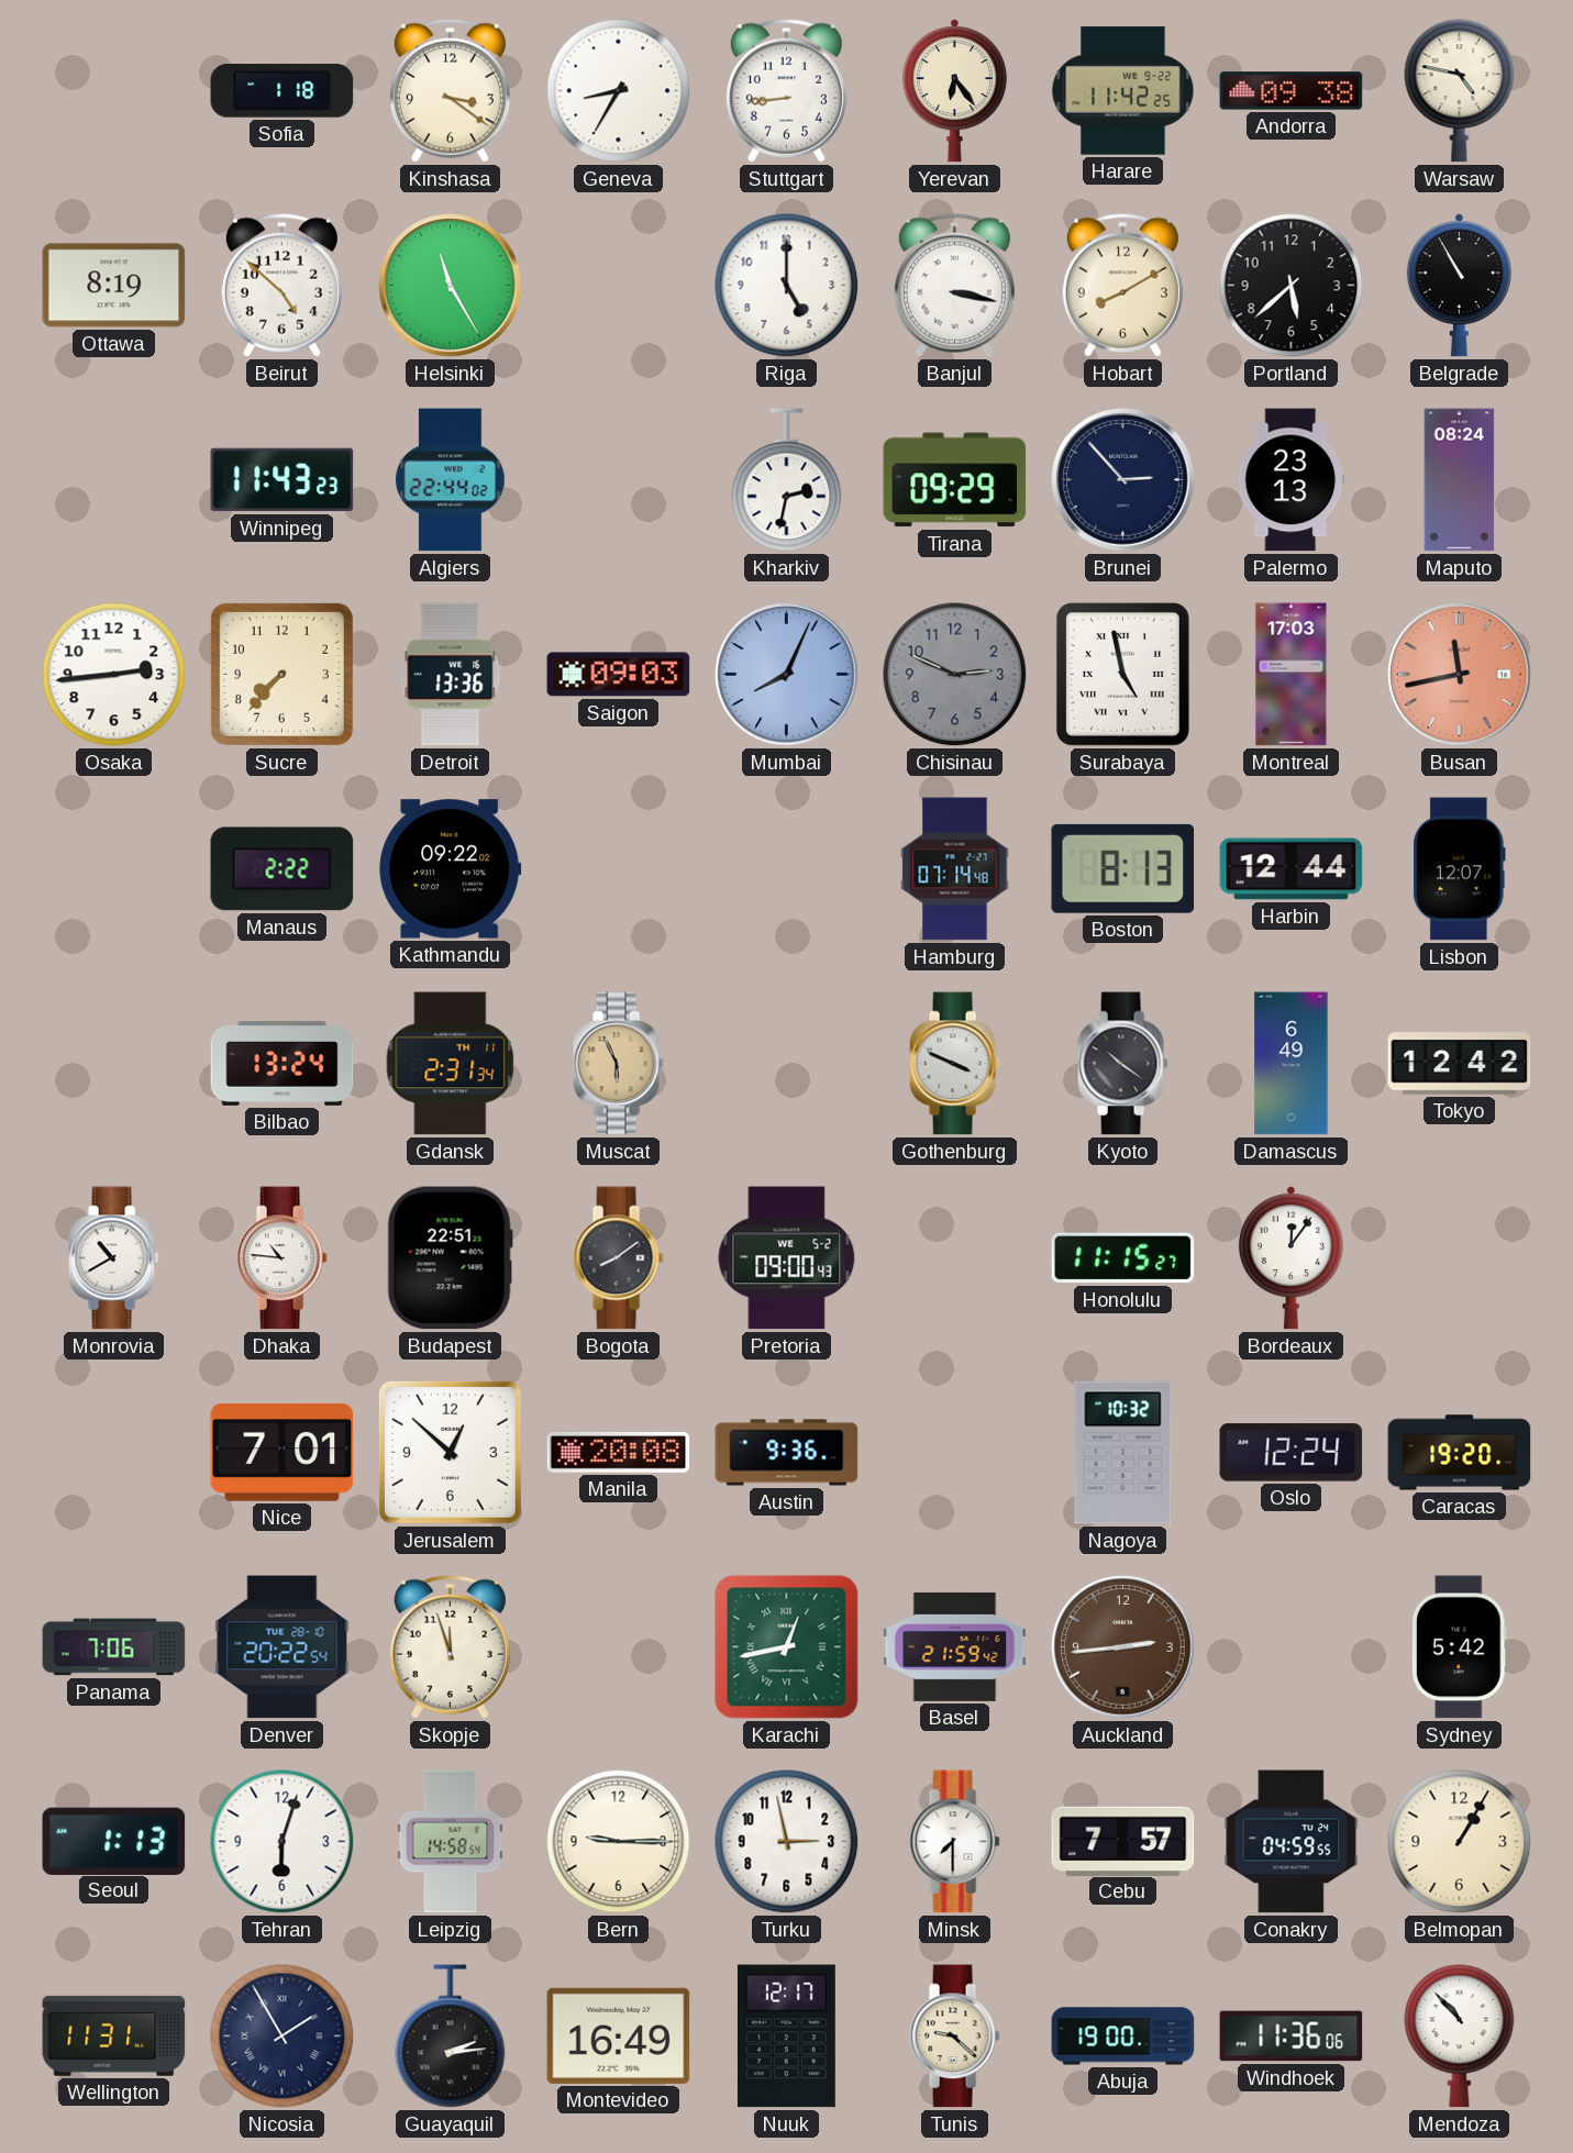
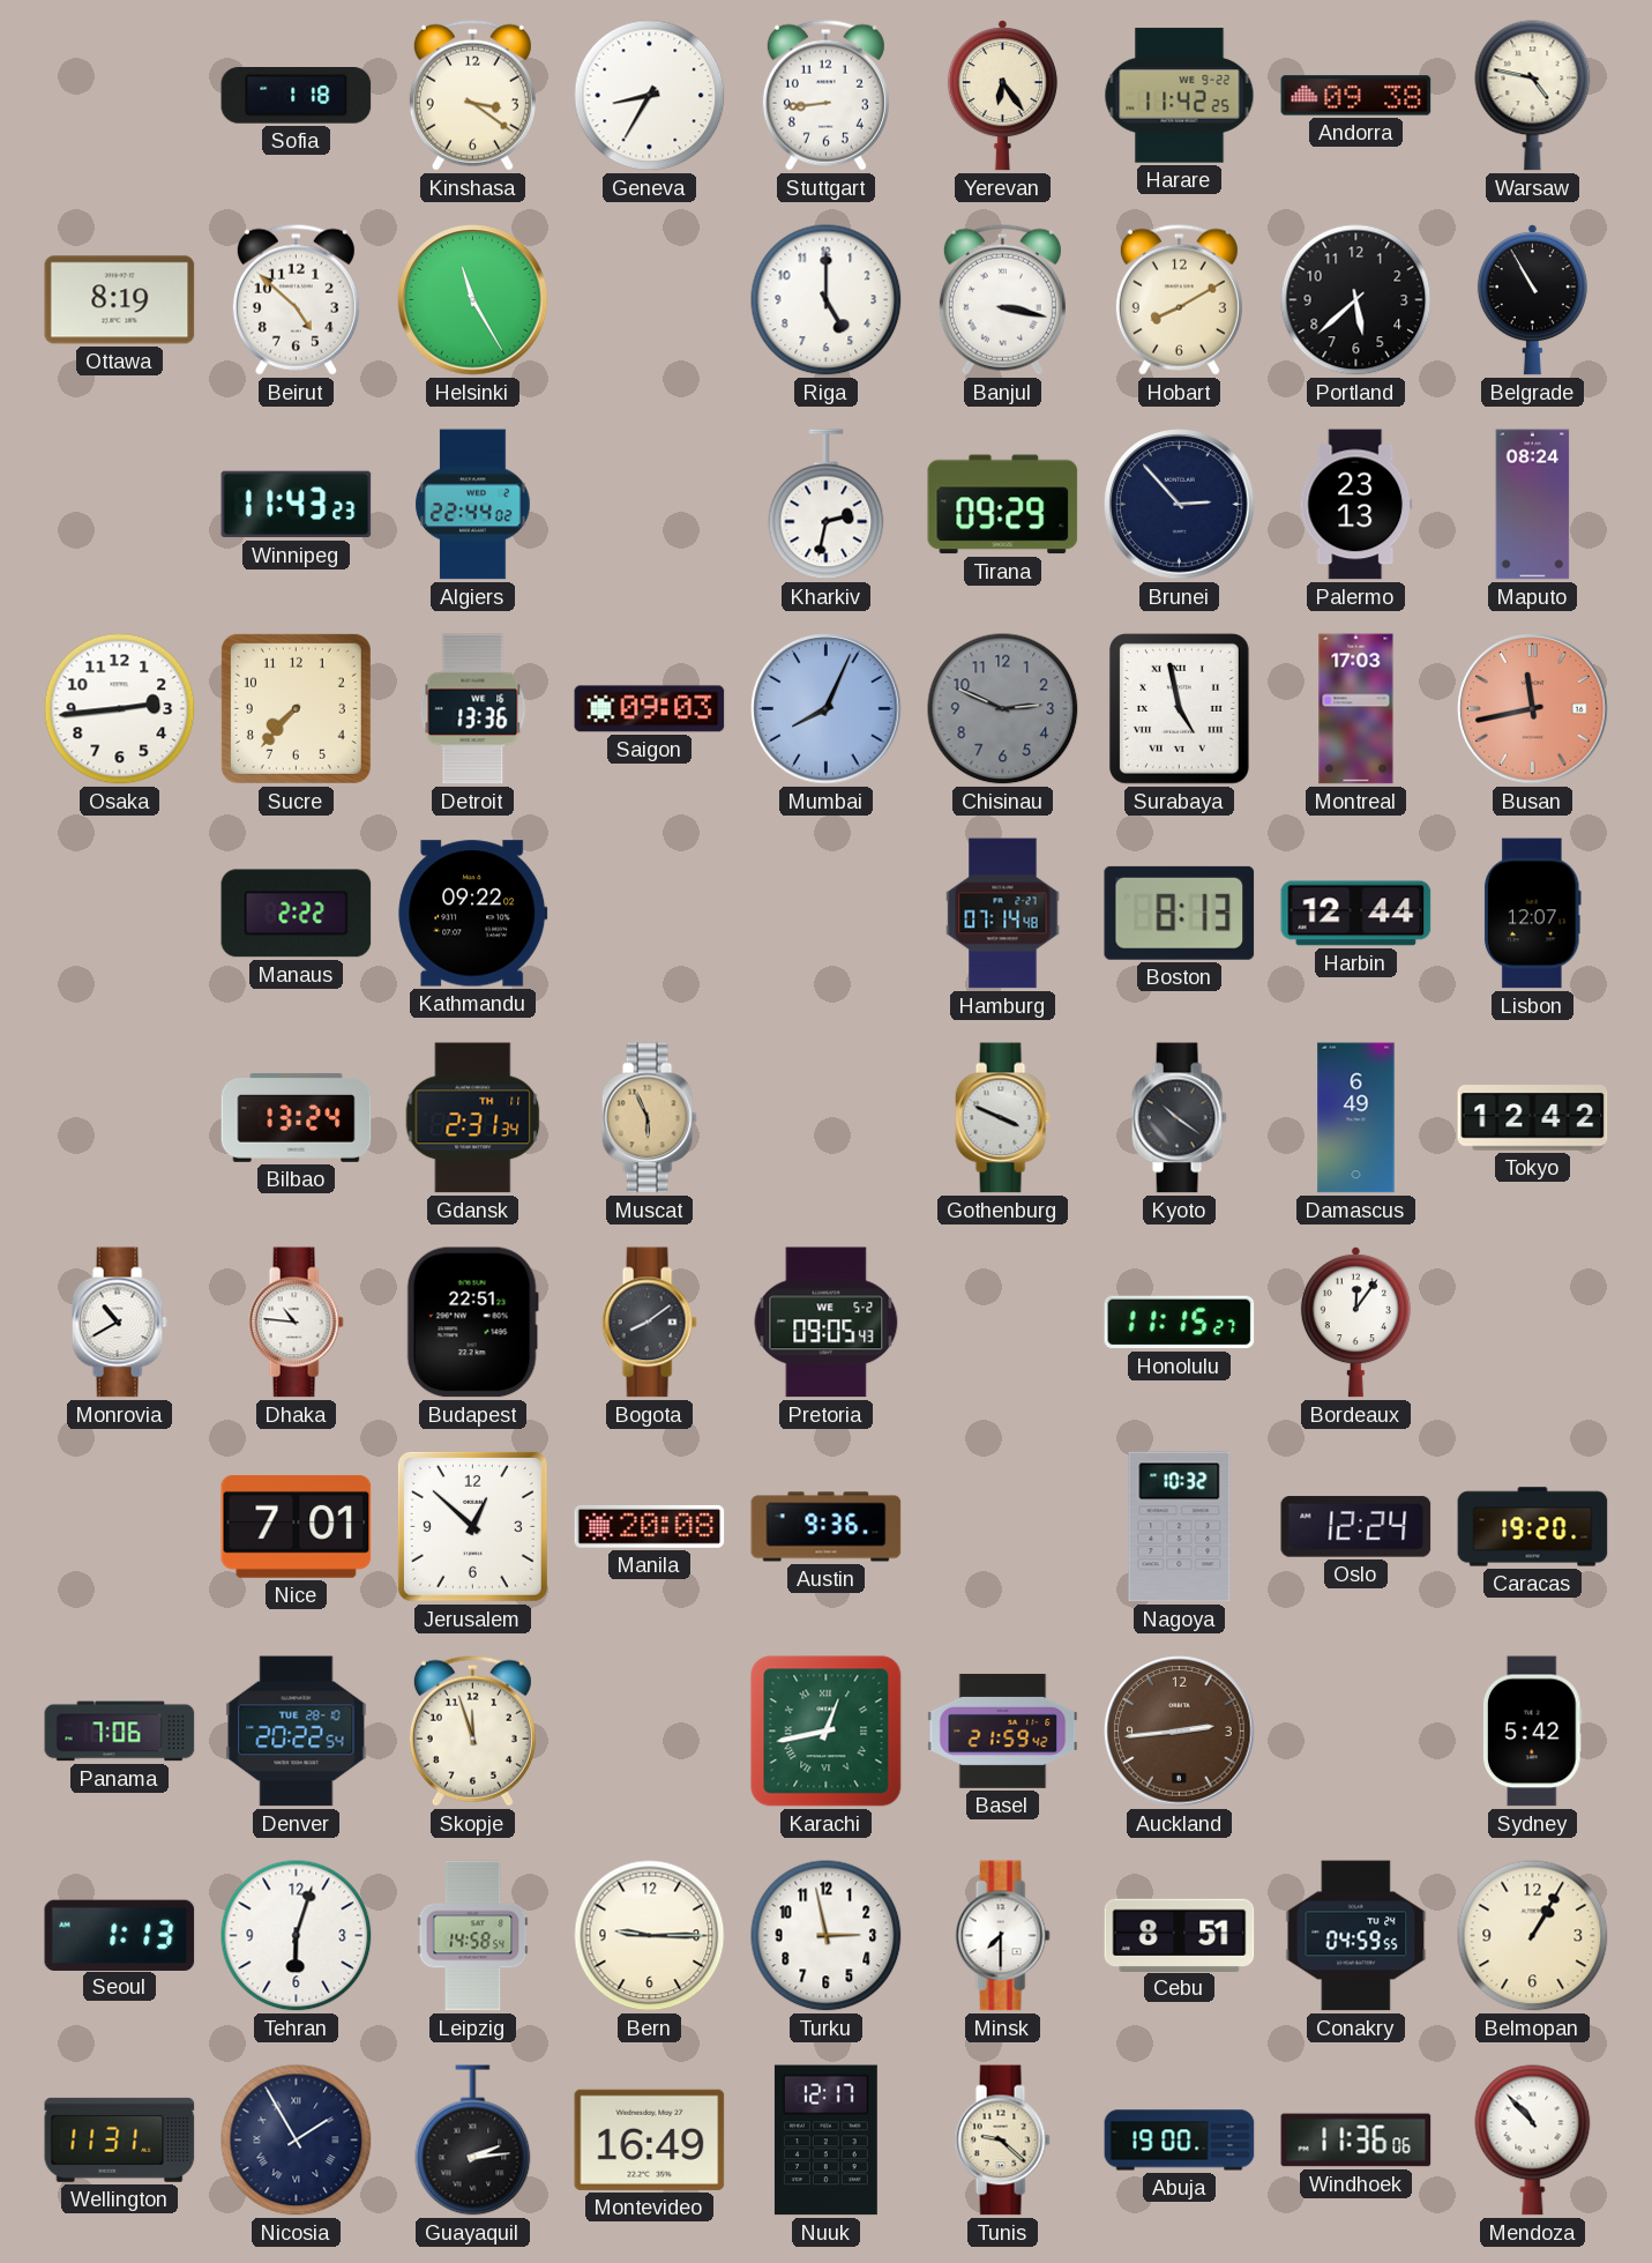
Pretoria: 09:00 -> 09:05
Cebu: 7:57 -> 8:51
